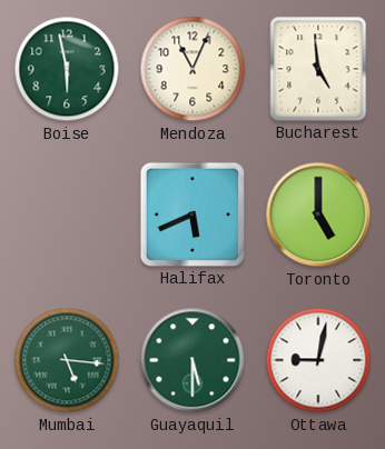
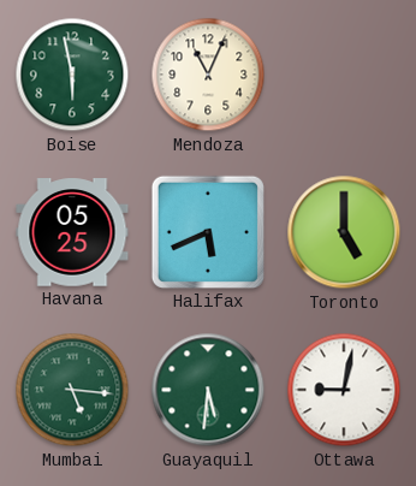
Bucharest: 4:59 -> none
Havana: none -> 05:25
Guayaquil: 5:30 -> 5:31
